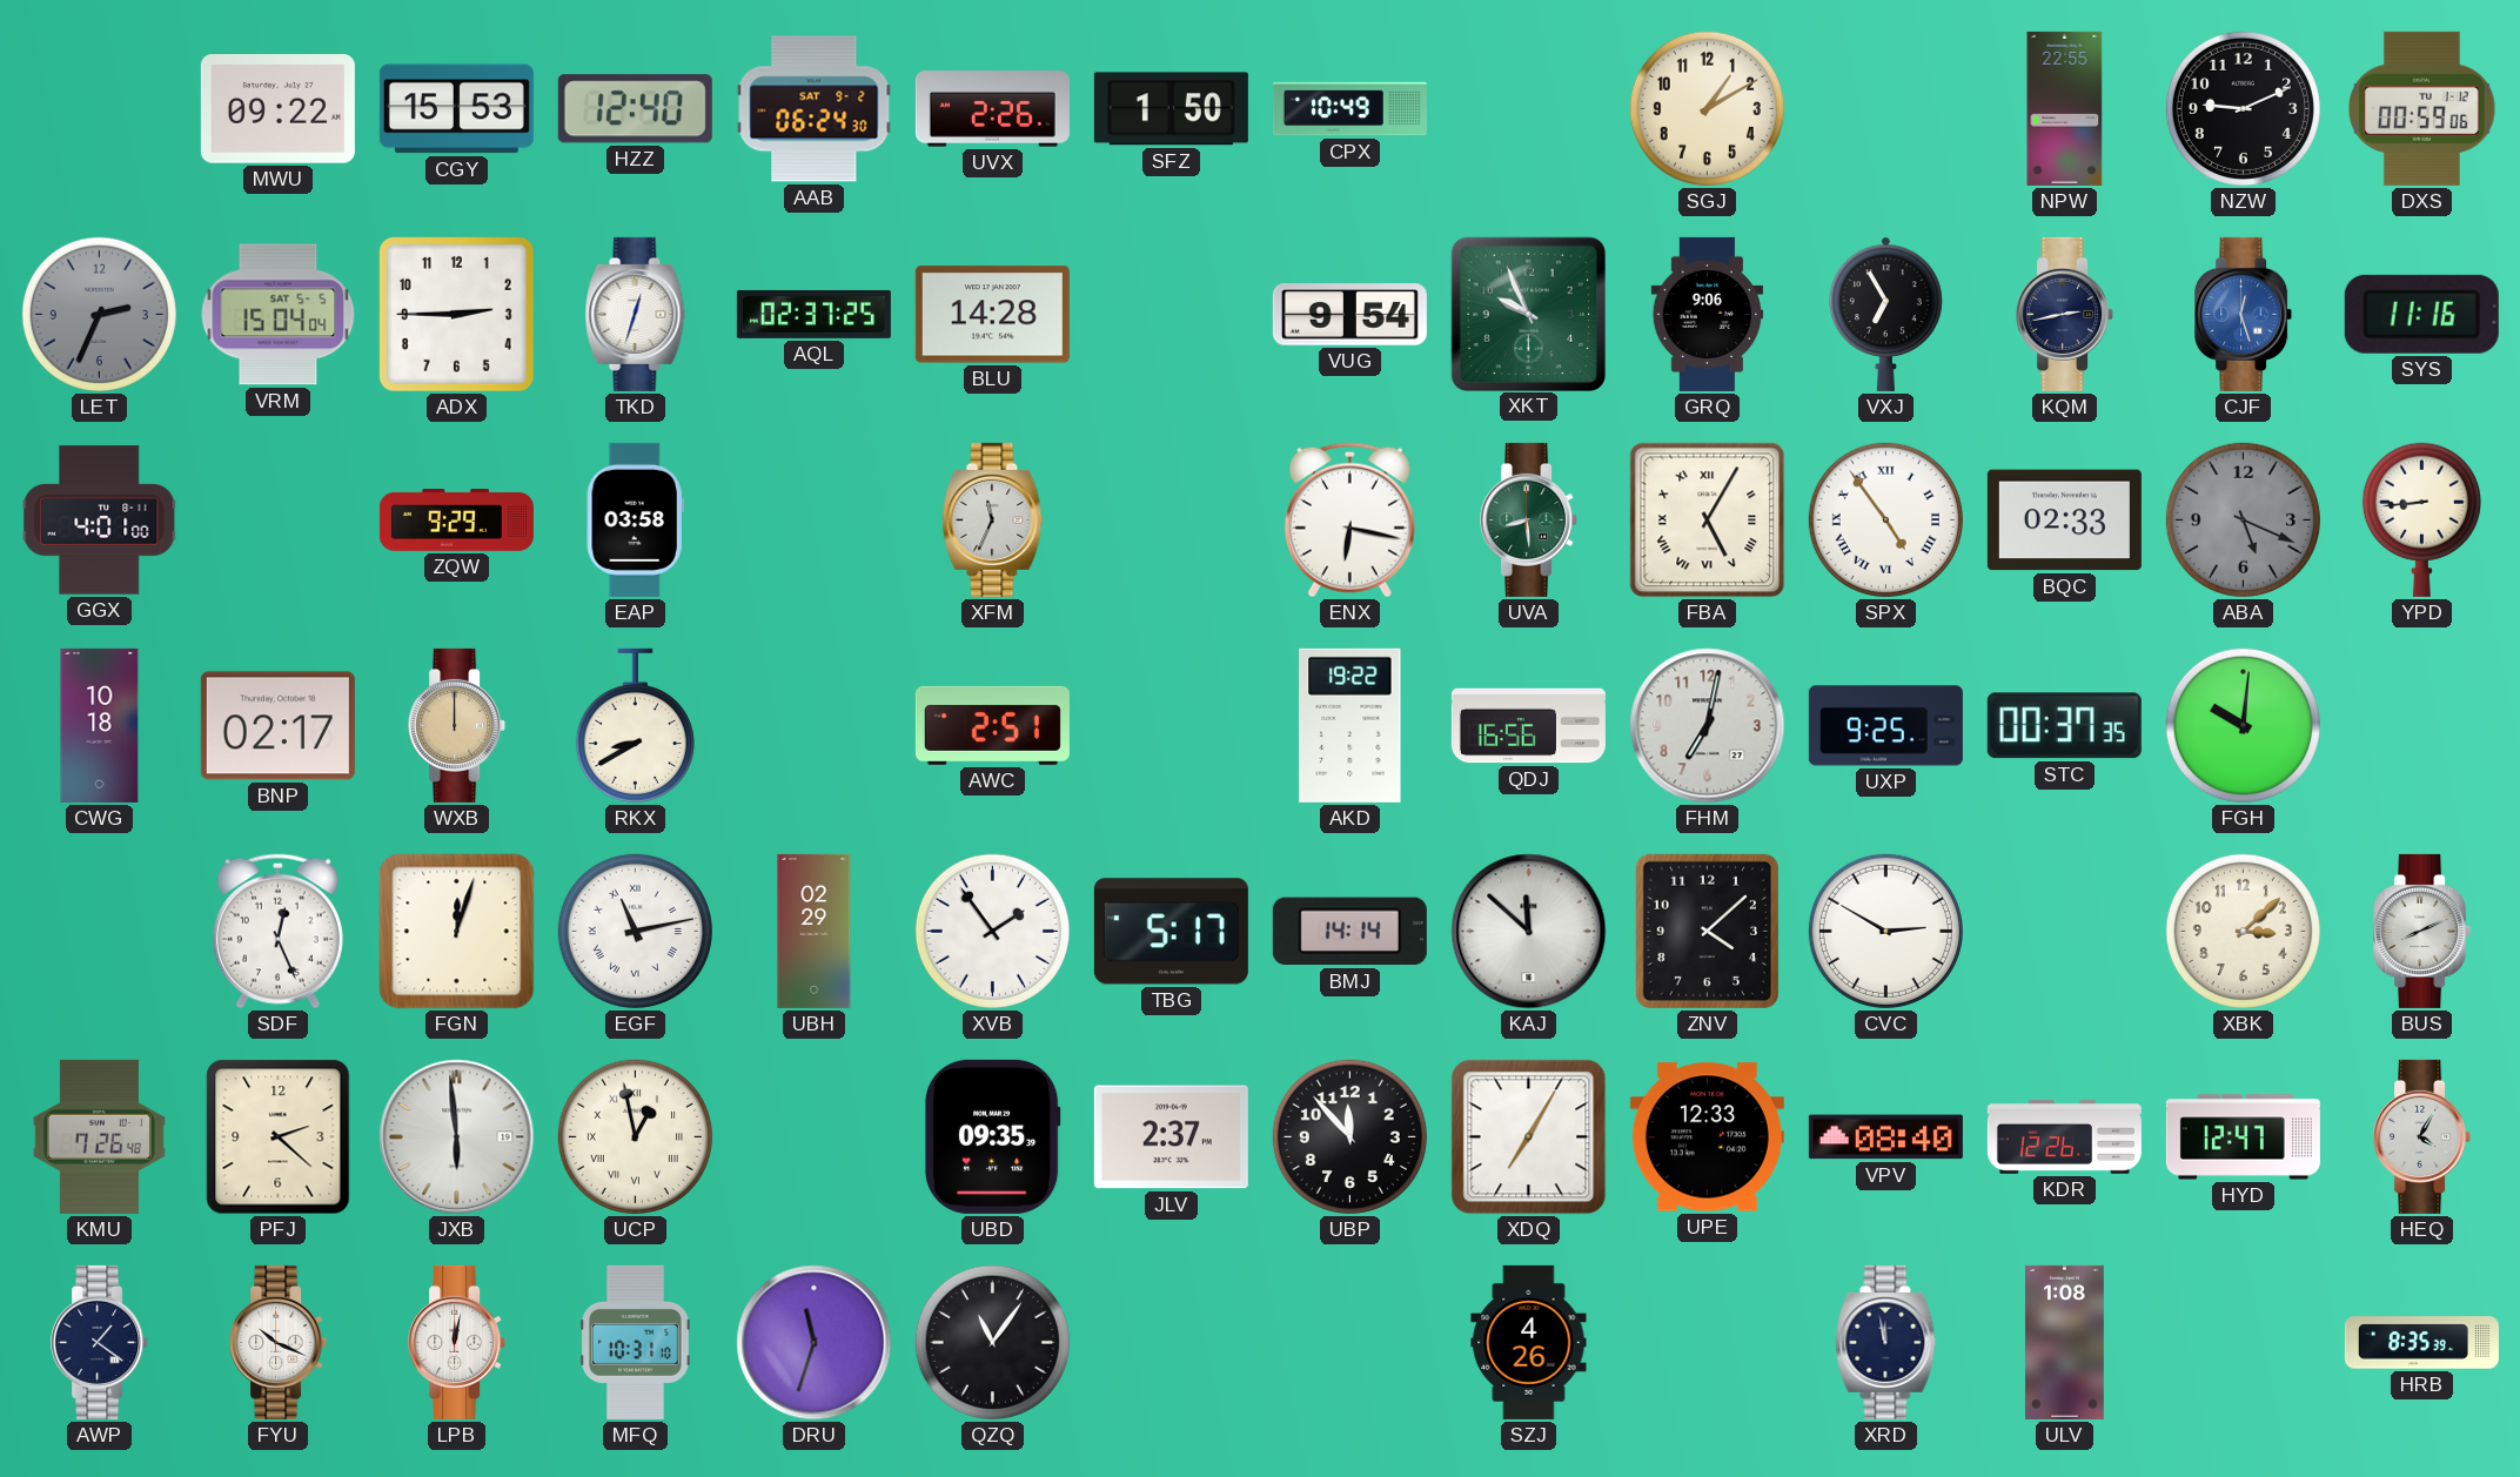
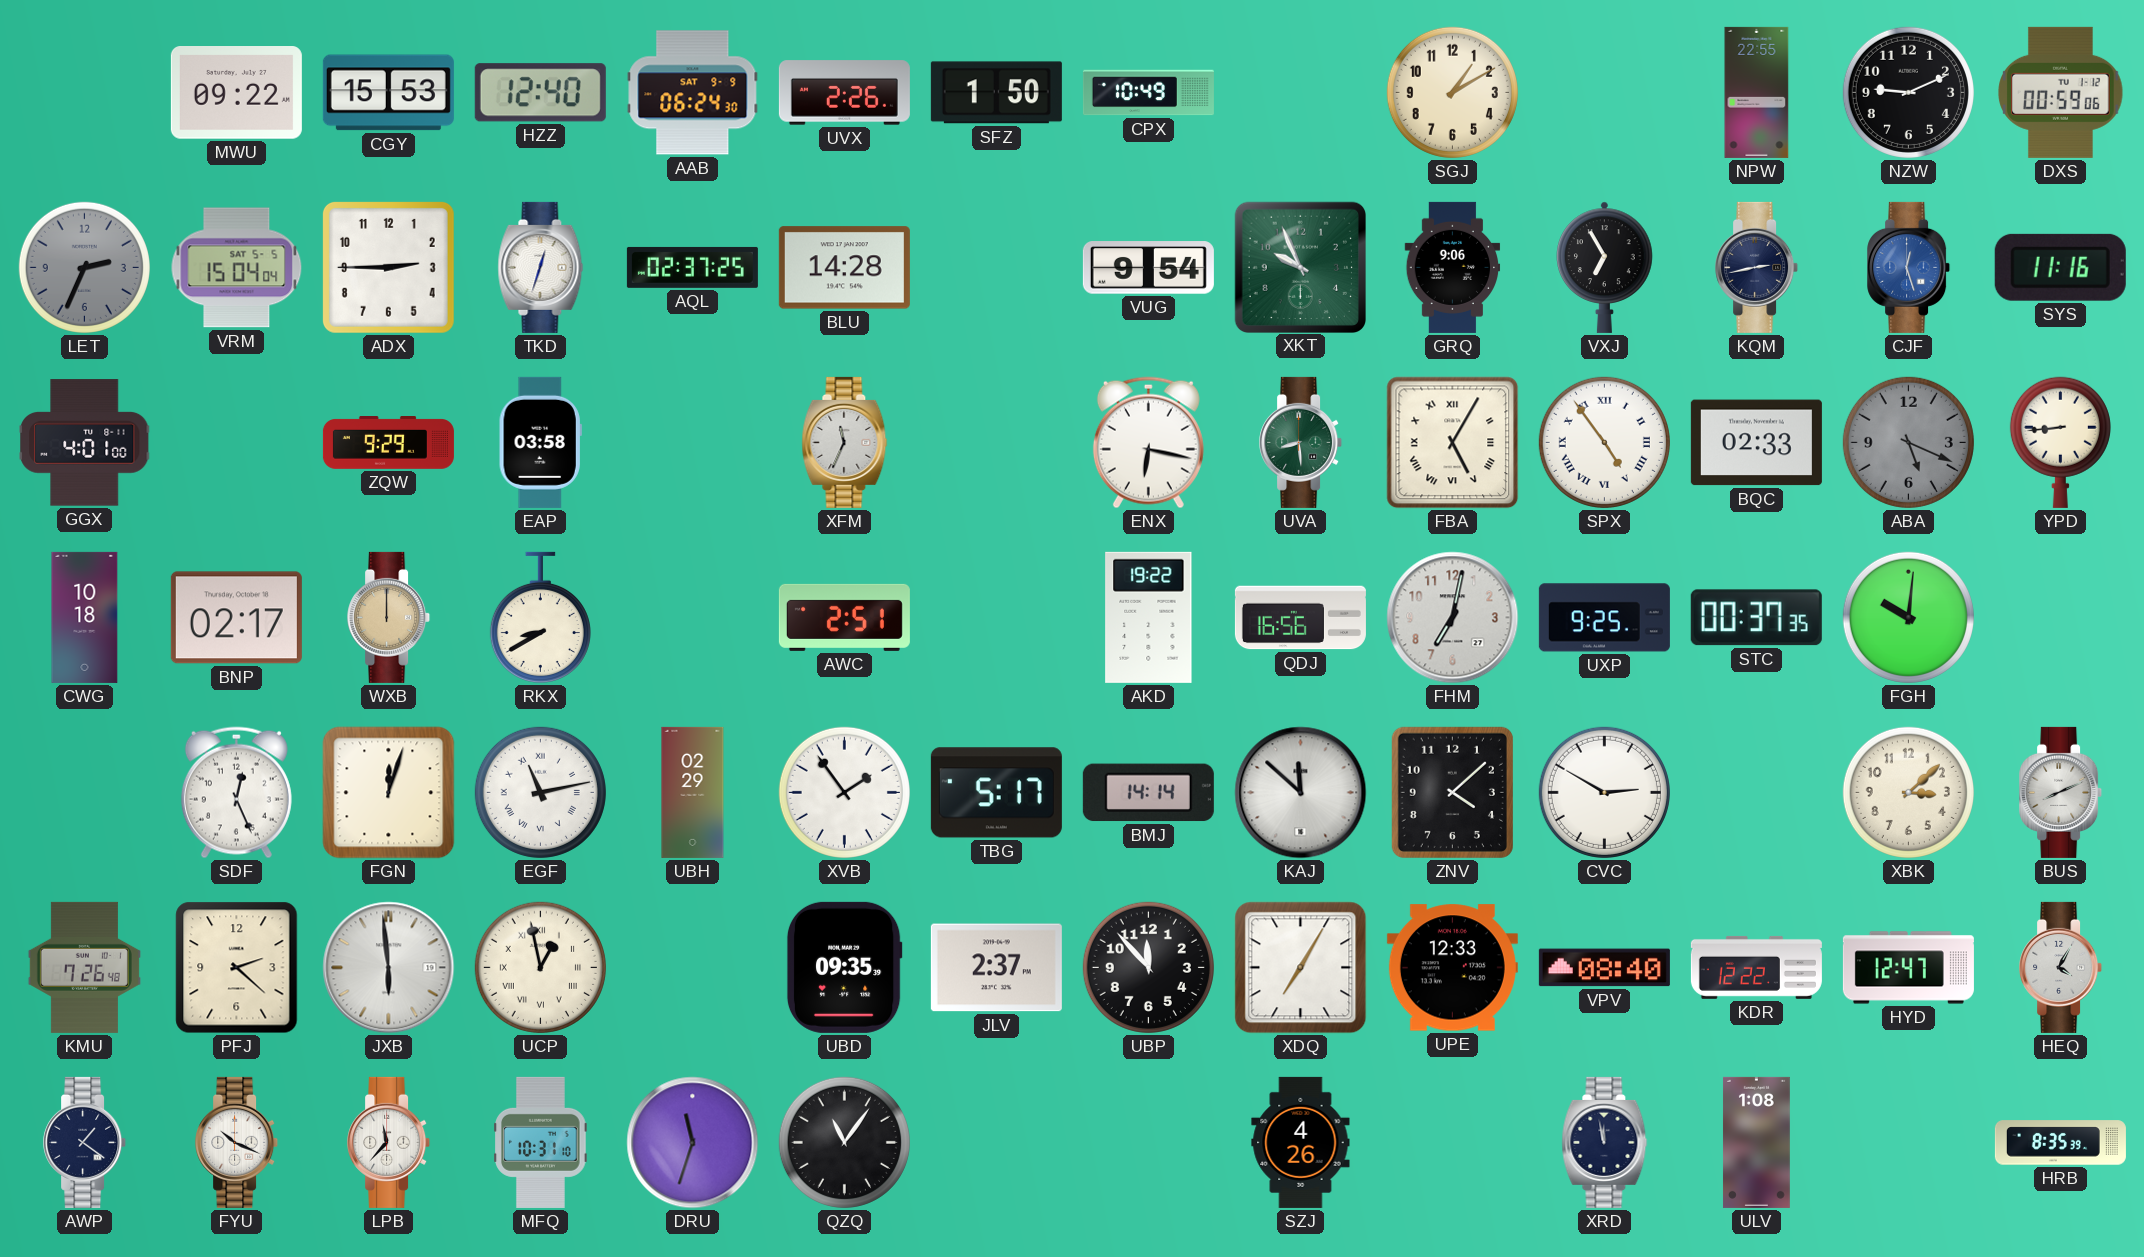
AAB date: SAT 9-2 -> SAT 9-9
KDR: 12:26 -> 12:22
LPB: 12:02 -> 11:37
